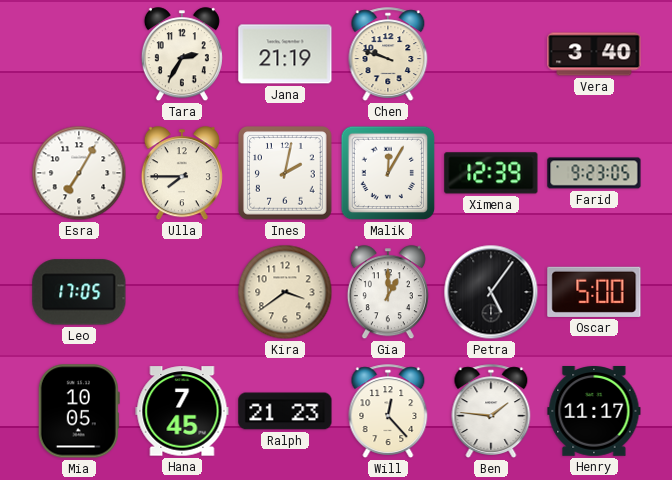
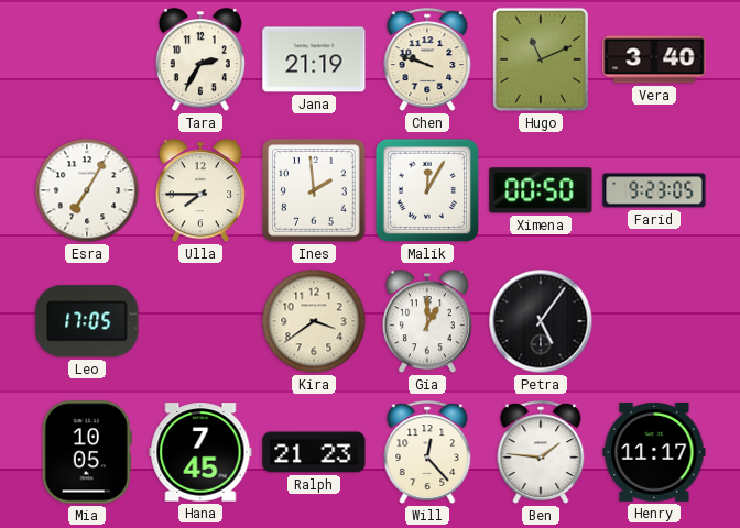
Hugo: none -> 11:11
Ines: 2:02 -> 1:59
Ximena: 12:39 -> 00:50
Oscar: 5:00 -> none
